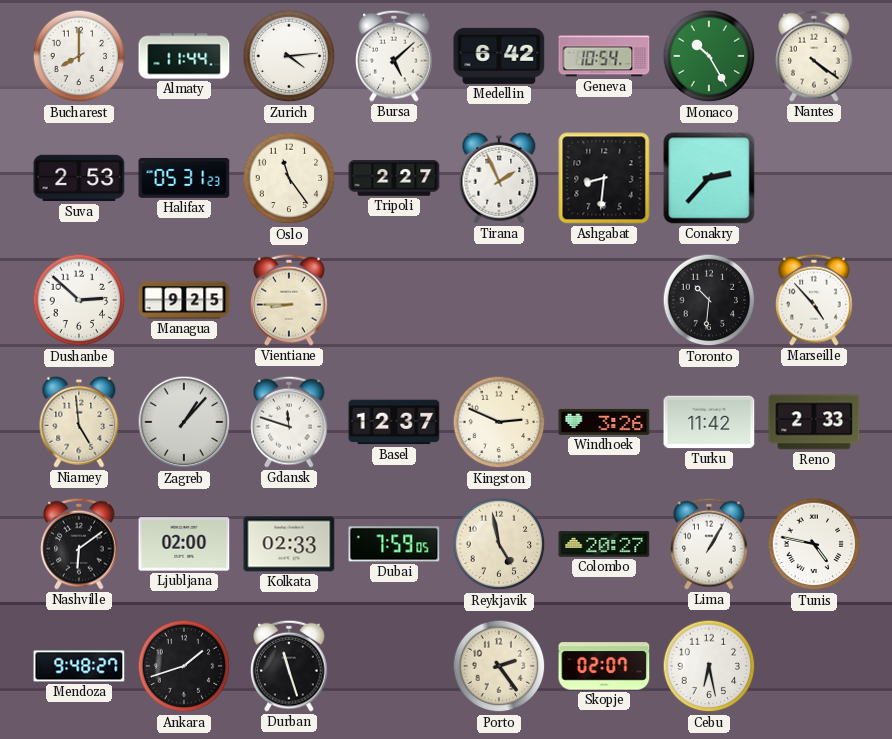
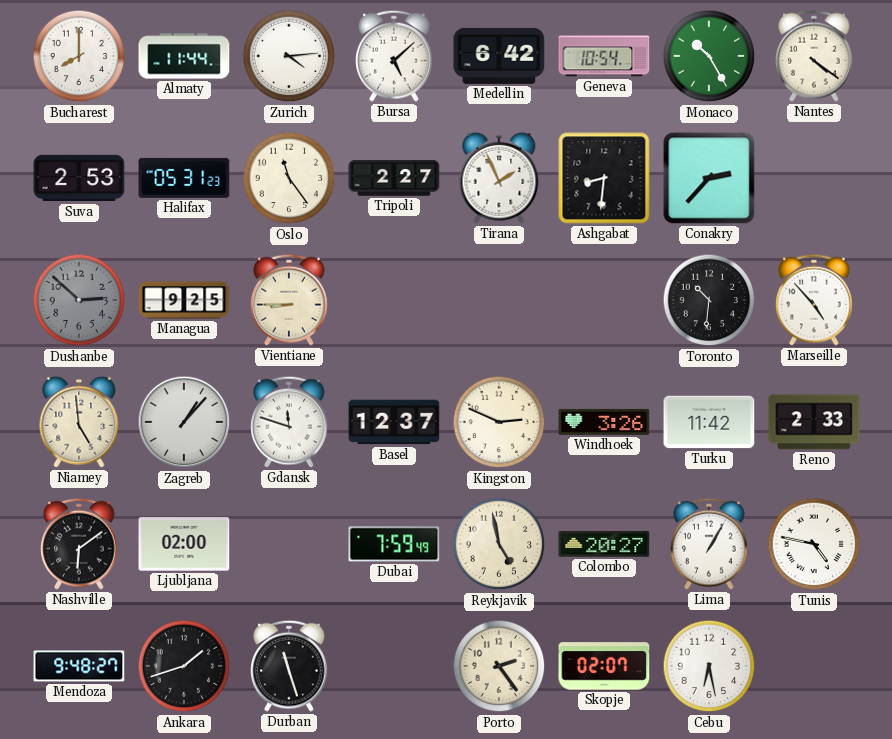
Dushanbe dial: white -> grey
Kolkata: 02:33 -> none
Dubai: 7:59:05 -> 7:59:49
